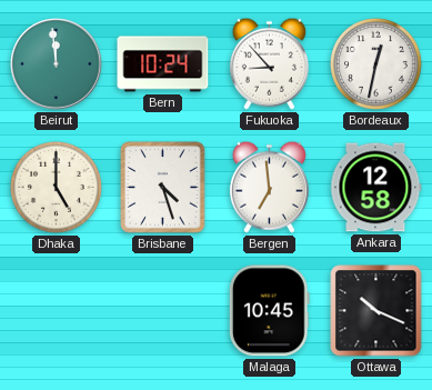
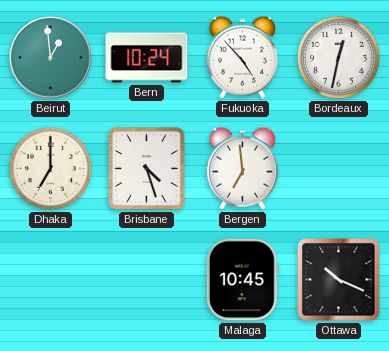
Beirut: 11:59 -> 12:59
Fukuoka: 8:53 -> 4:53
Dhaka: 5:00 -> 7:00
Ankara: 12:58 -> none
